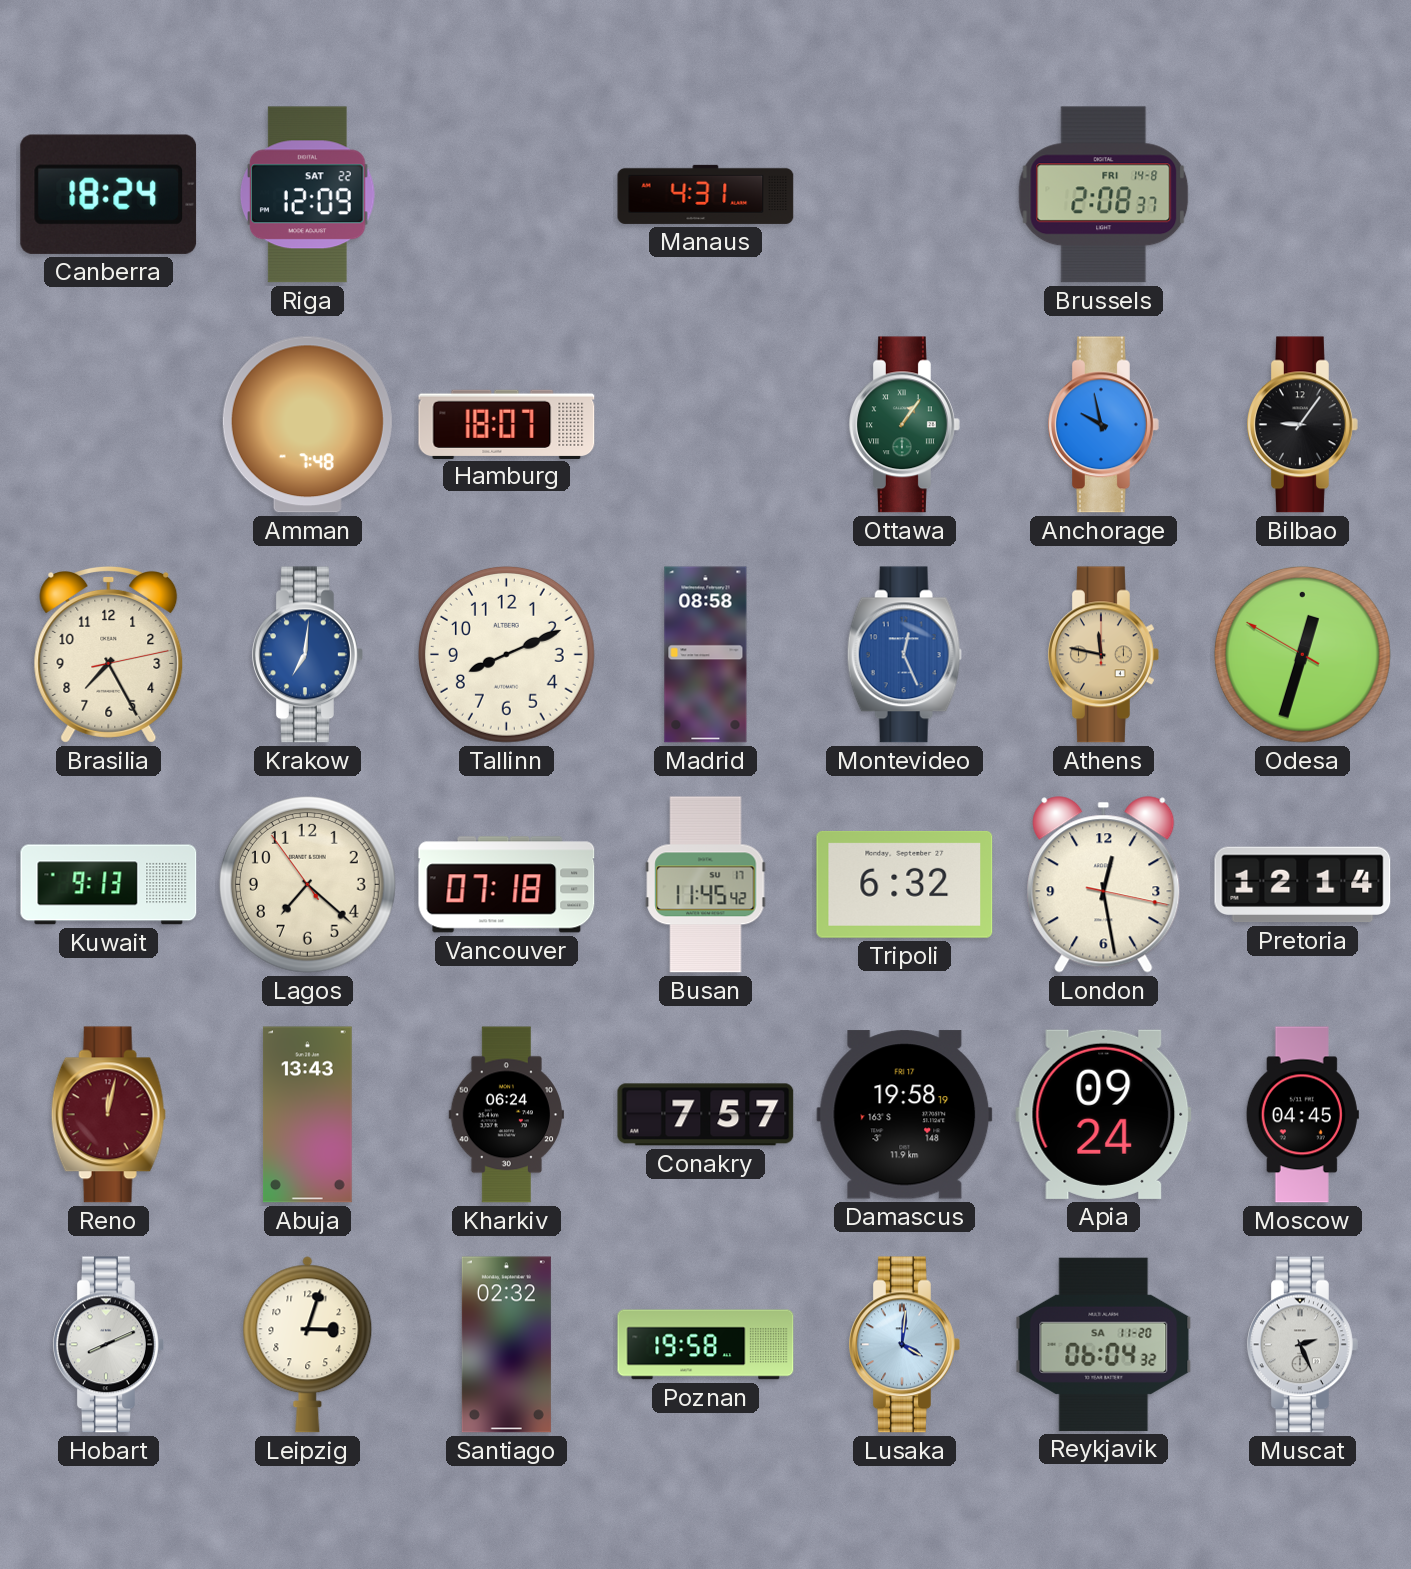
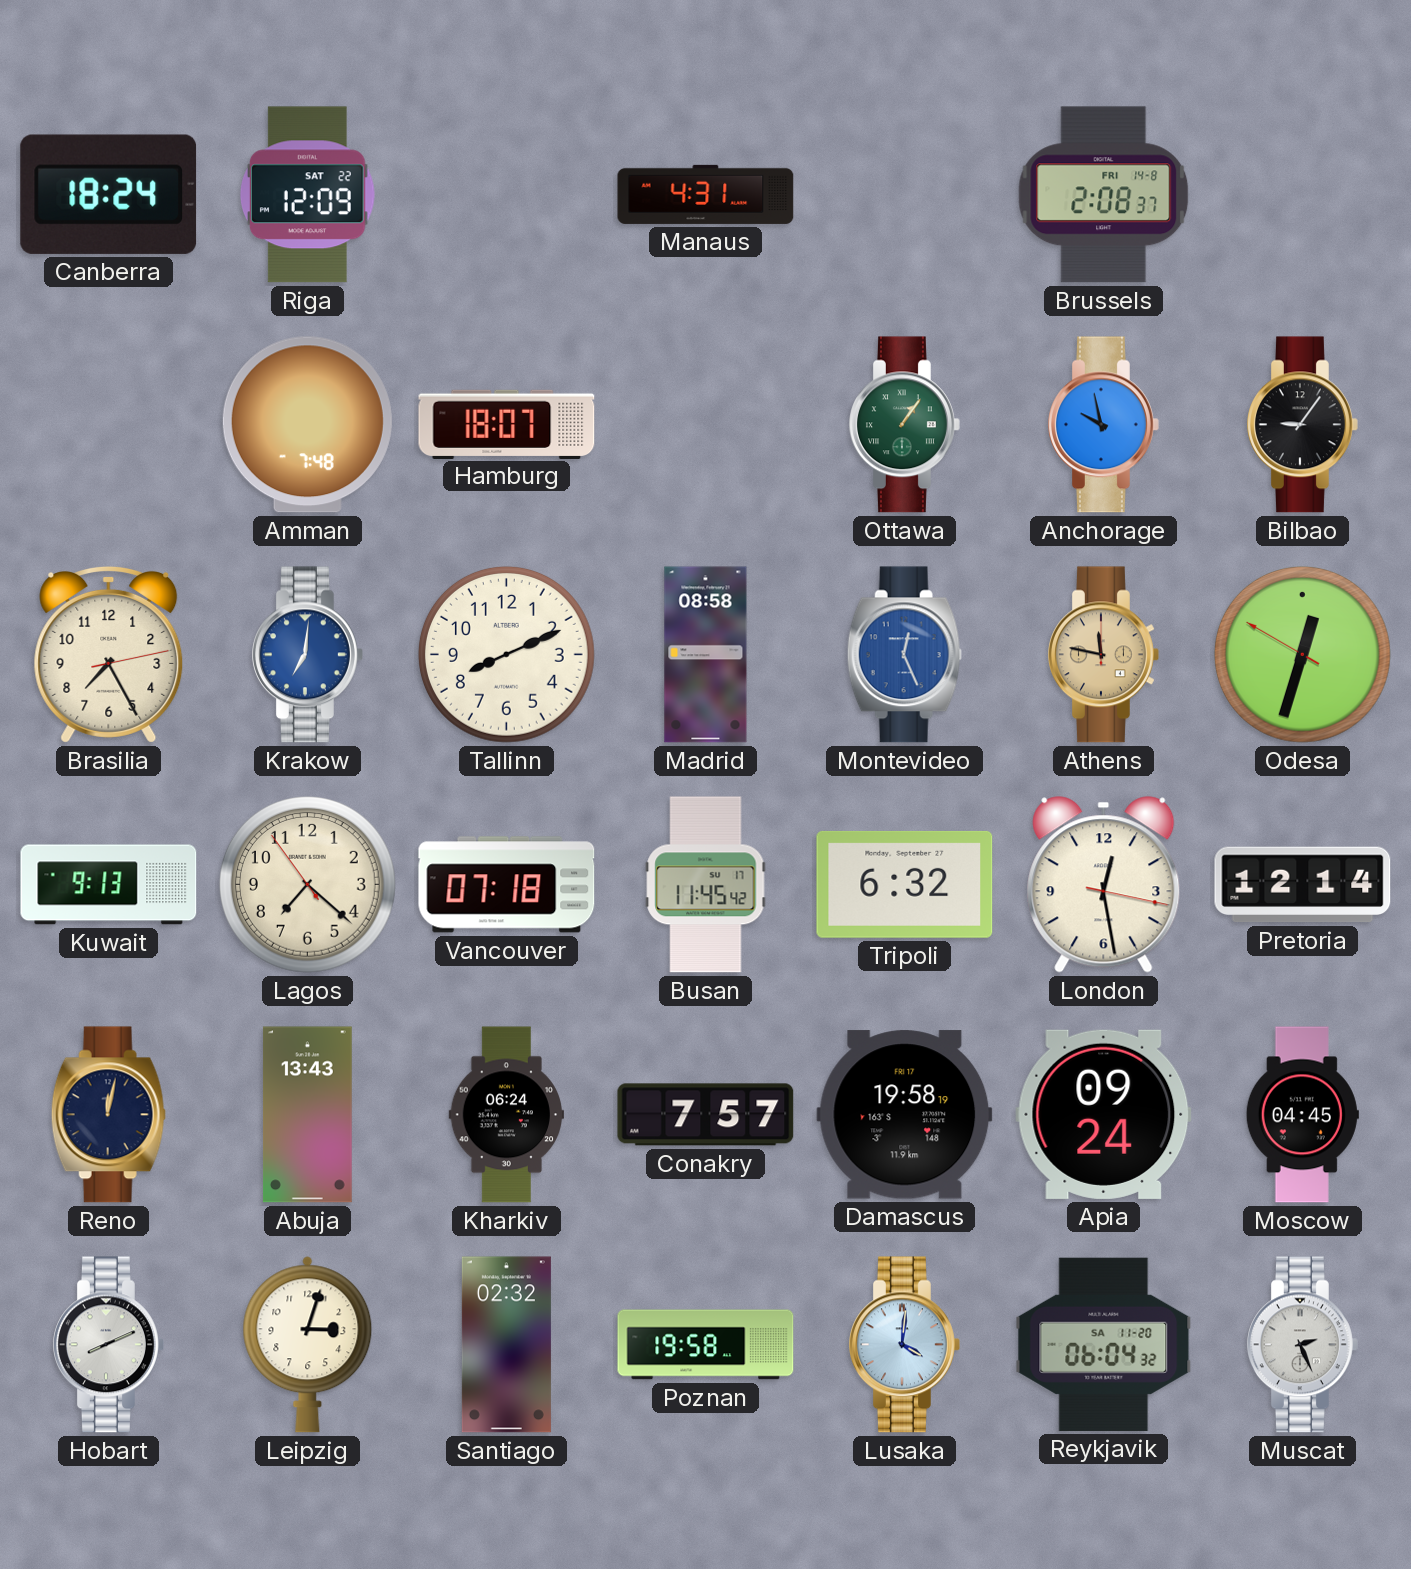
Reno dial: burgundy -> navy
